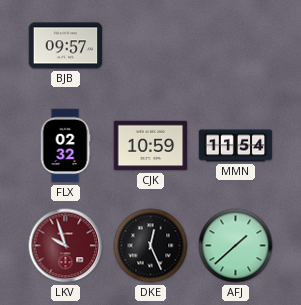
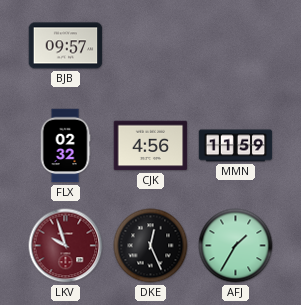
CJK: 10:59 -> 4:56
MMN: 11:54 -> 11:59
AFJ: 1:38 -> 1:35
